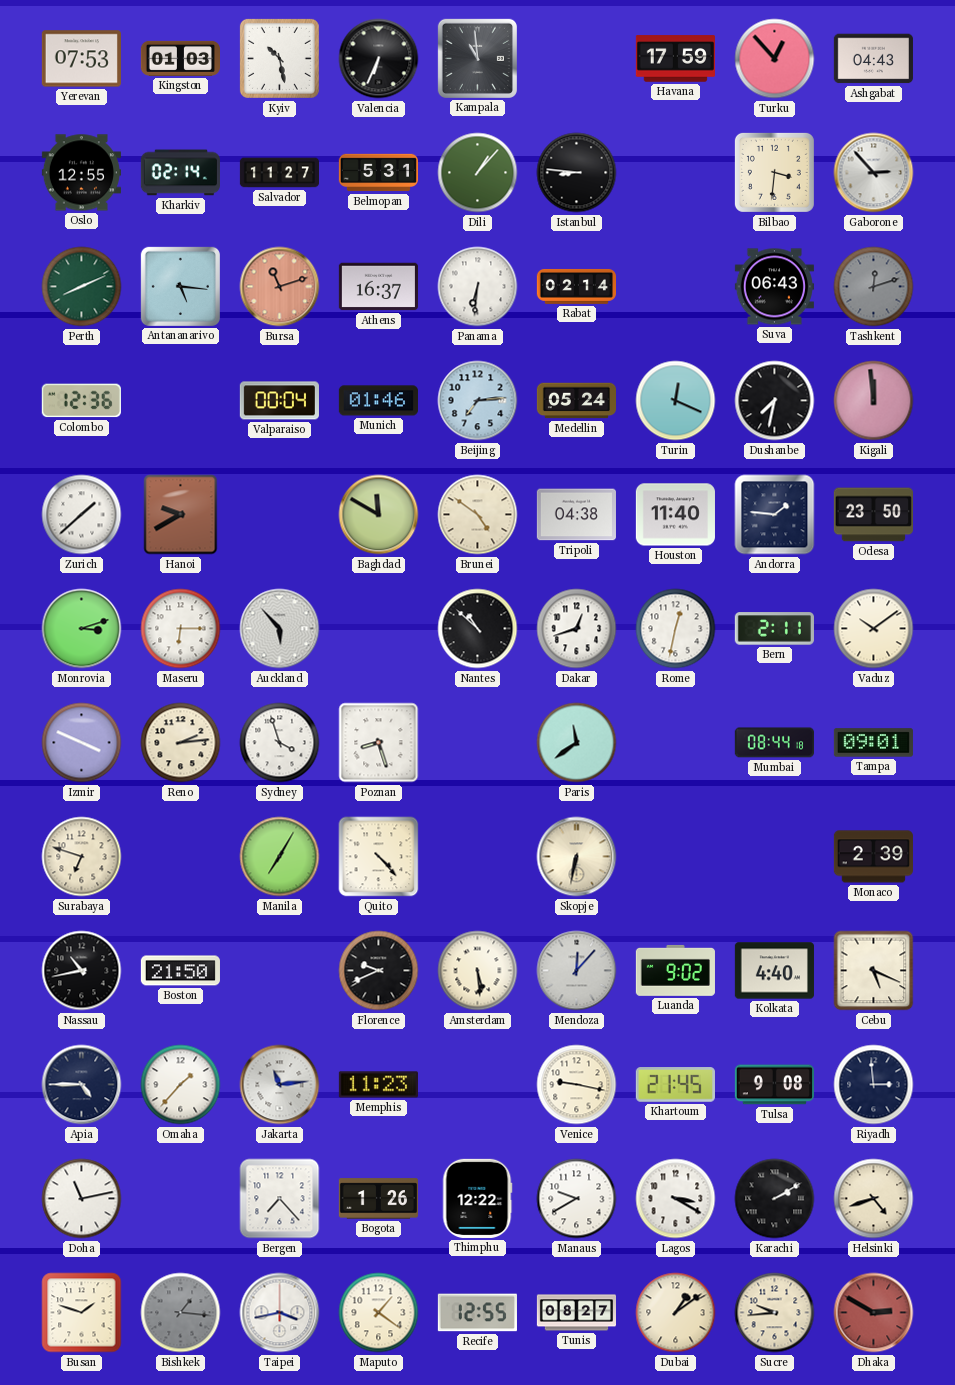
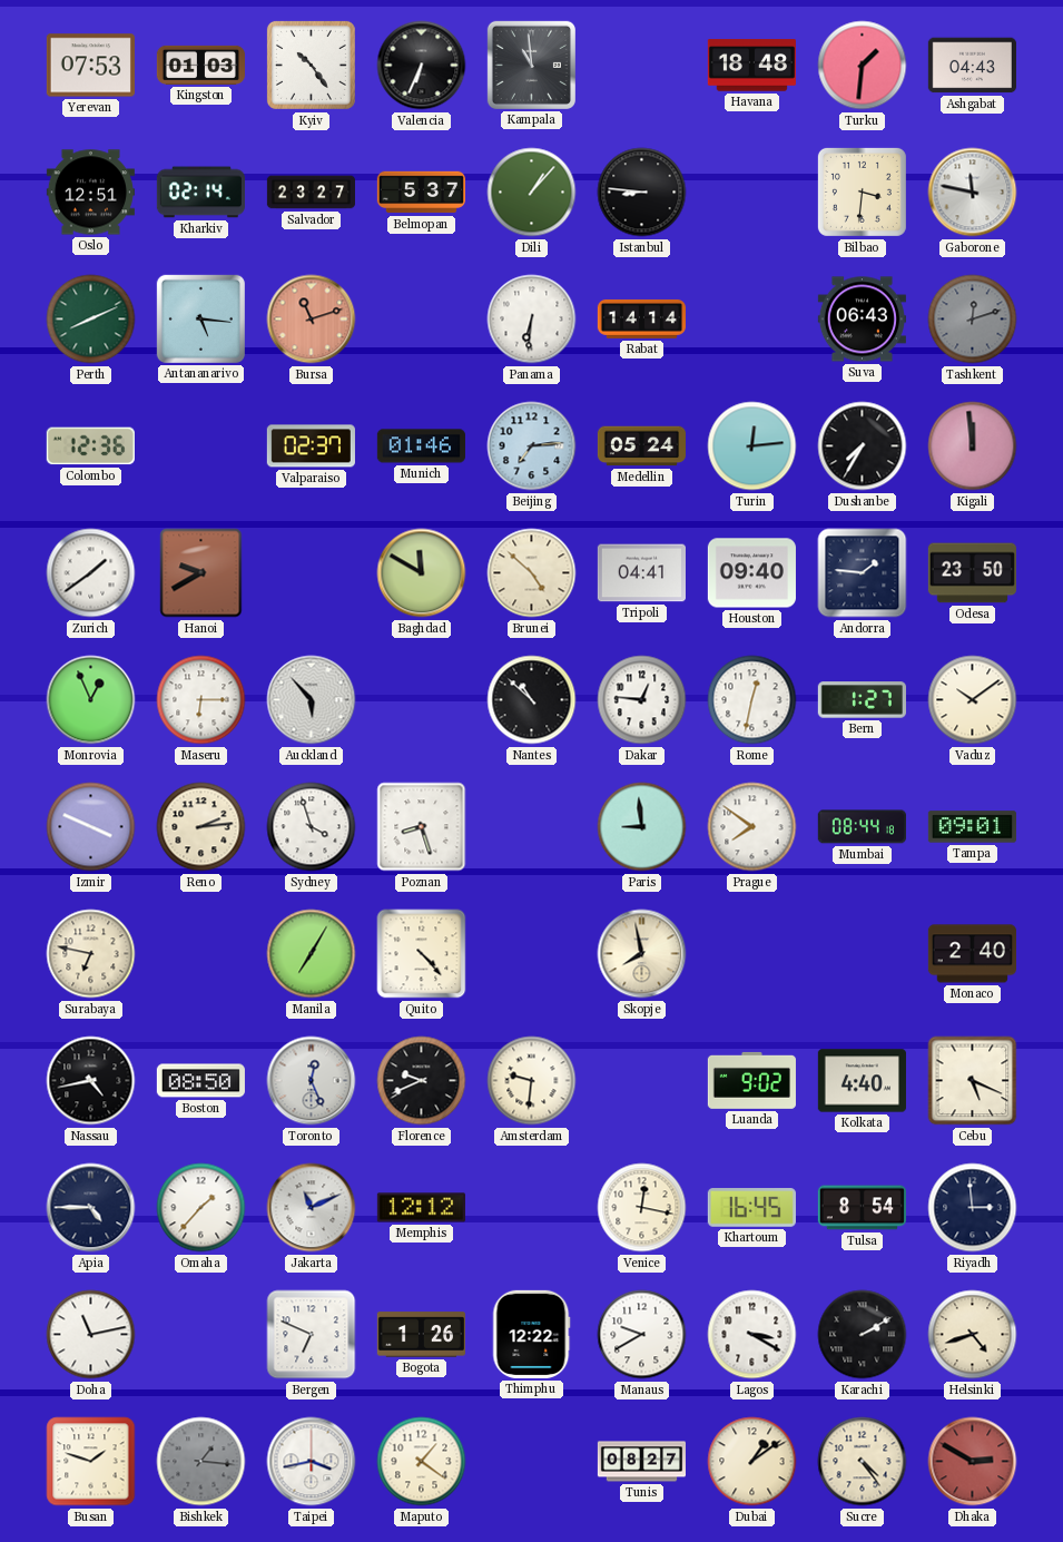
Kyiv: 10:28 -> 10:24
Havana: 17:59 -> 18:48
Turku: 12:53 -> 1:31
Oslo: 12:55 -> 12:51
Salvador: 11:27 -> 23:27
Belmopan: 5:31 -> 5:37
Gaborone: 2:53 -> 11:47
Athens: 16:37 -> none
Rabat: 02:14 -> 14:14
Valparaiso: 00:04 -> 02:37
Turin: 12:19 -> 12:14
Dushanbe: 7:32 -> 7:35
Zurich: 1:38 -> 1:39
Brunei: 4:51 -> 4:52
Tripoli: 04:38 -> 04:41
Houston: 11:40 -> 09:40
Monrovia: 3:12 -> 12:56
Dakar: 12:42 -> 12:46
Bern: 2:11 -> 1:27
Paris: 11:39 -> 8:59
Prague: none -> 7:51
Surabaya: 6:48 -> 6:47
Skopje: 6:32 -> 7:58
Monaco: 2:39 -> 2:40
Nassau: 10:43 -> 4:43
Boston: 21:50 -> 08:50
Toronto: none -> 12:26
Amsterdam: 5:29 -> 9:31
Mendoza: 12:07 -> none
Jakarta: 11:14 -> 11:11
Memphis: 11:23 -> 12:12
Venice: 9:17 -> 12:17
Khartoum: 21:45 -> 16:45
Tulsa: 9:08 -> 8:54
Bergen: 7:23 -> 6:49
Recife: 12:55 -> none
Sucre: 9:44 -> 4:24
